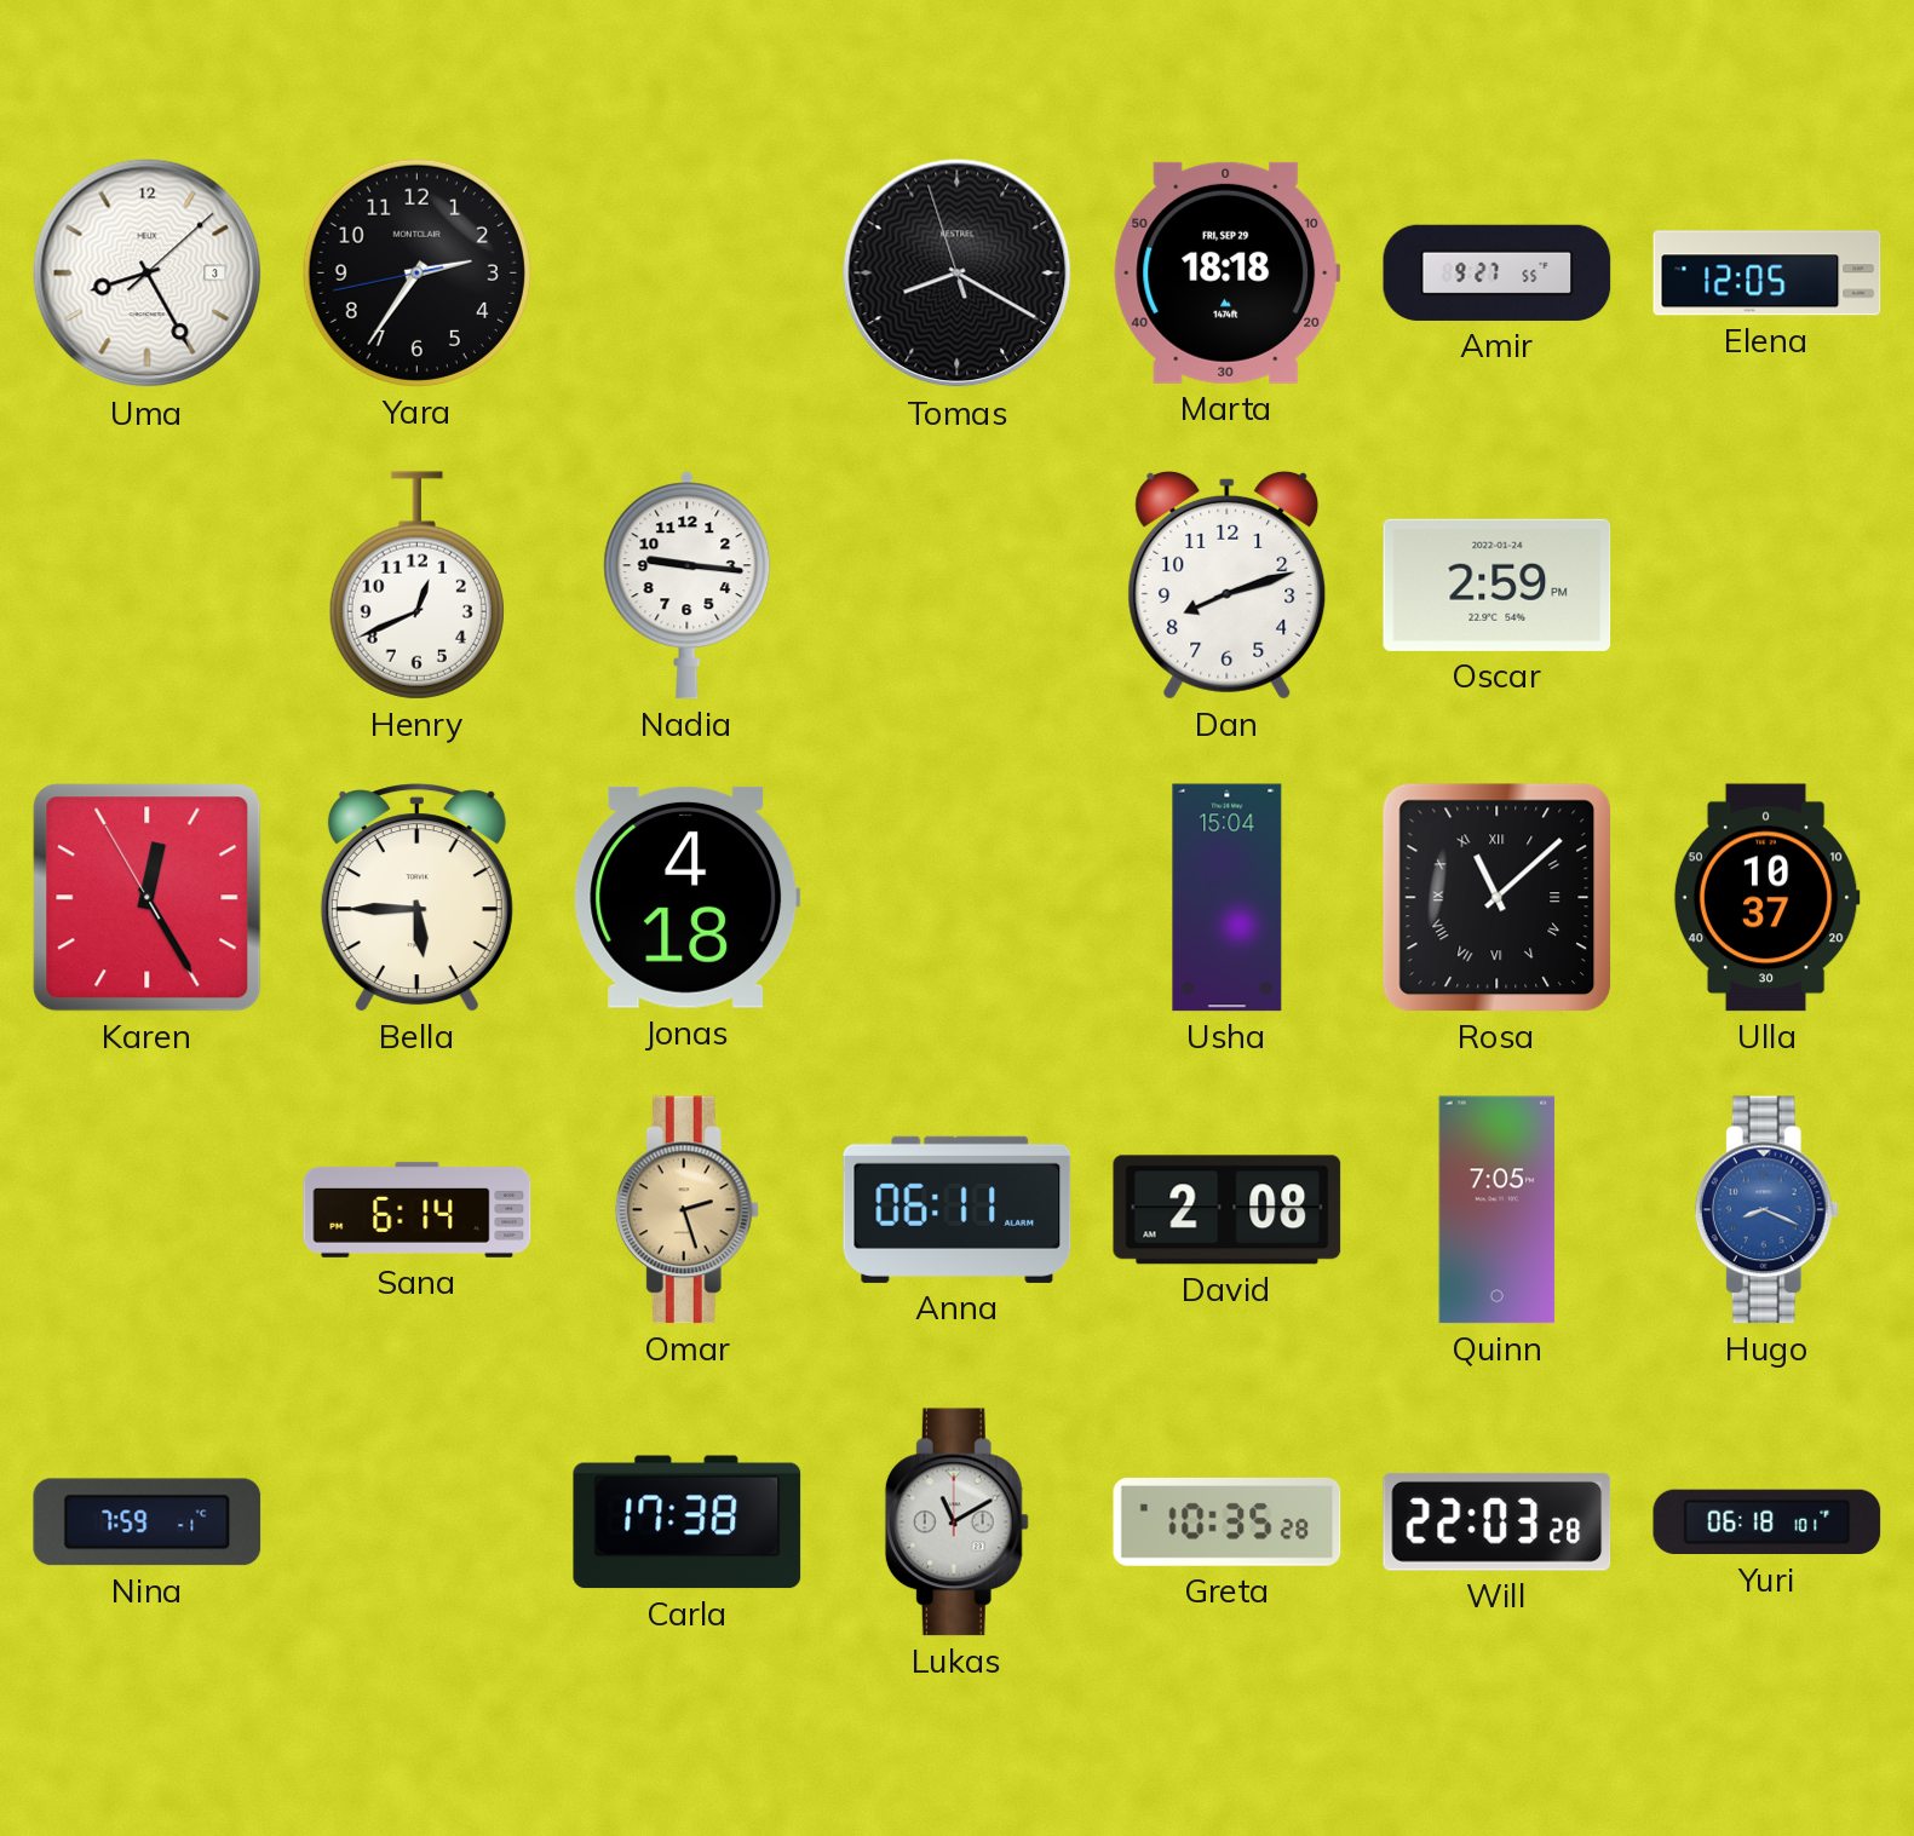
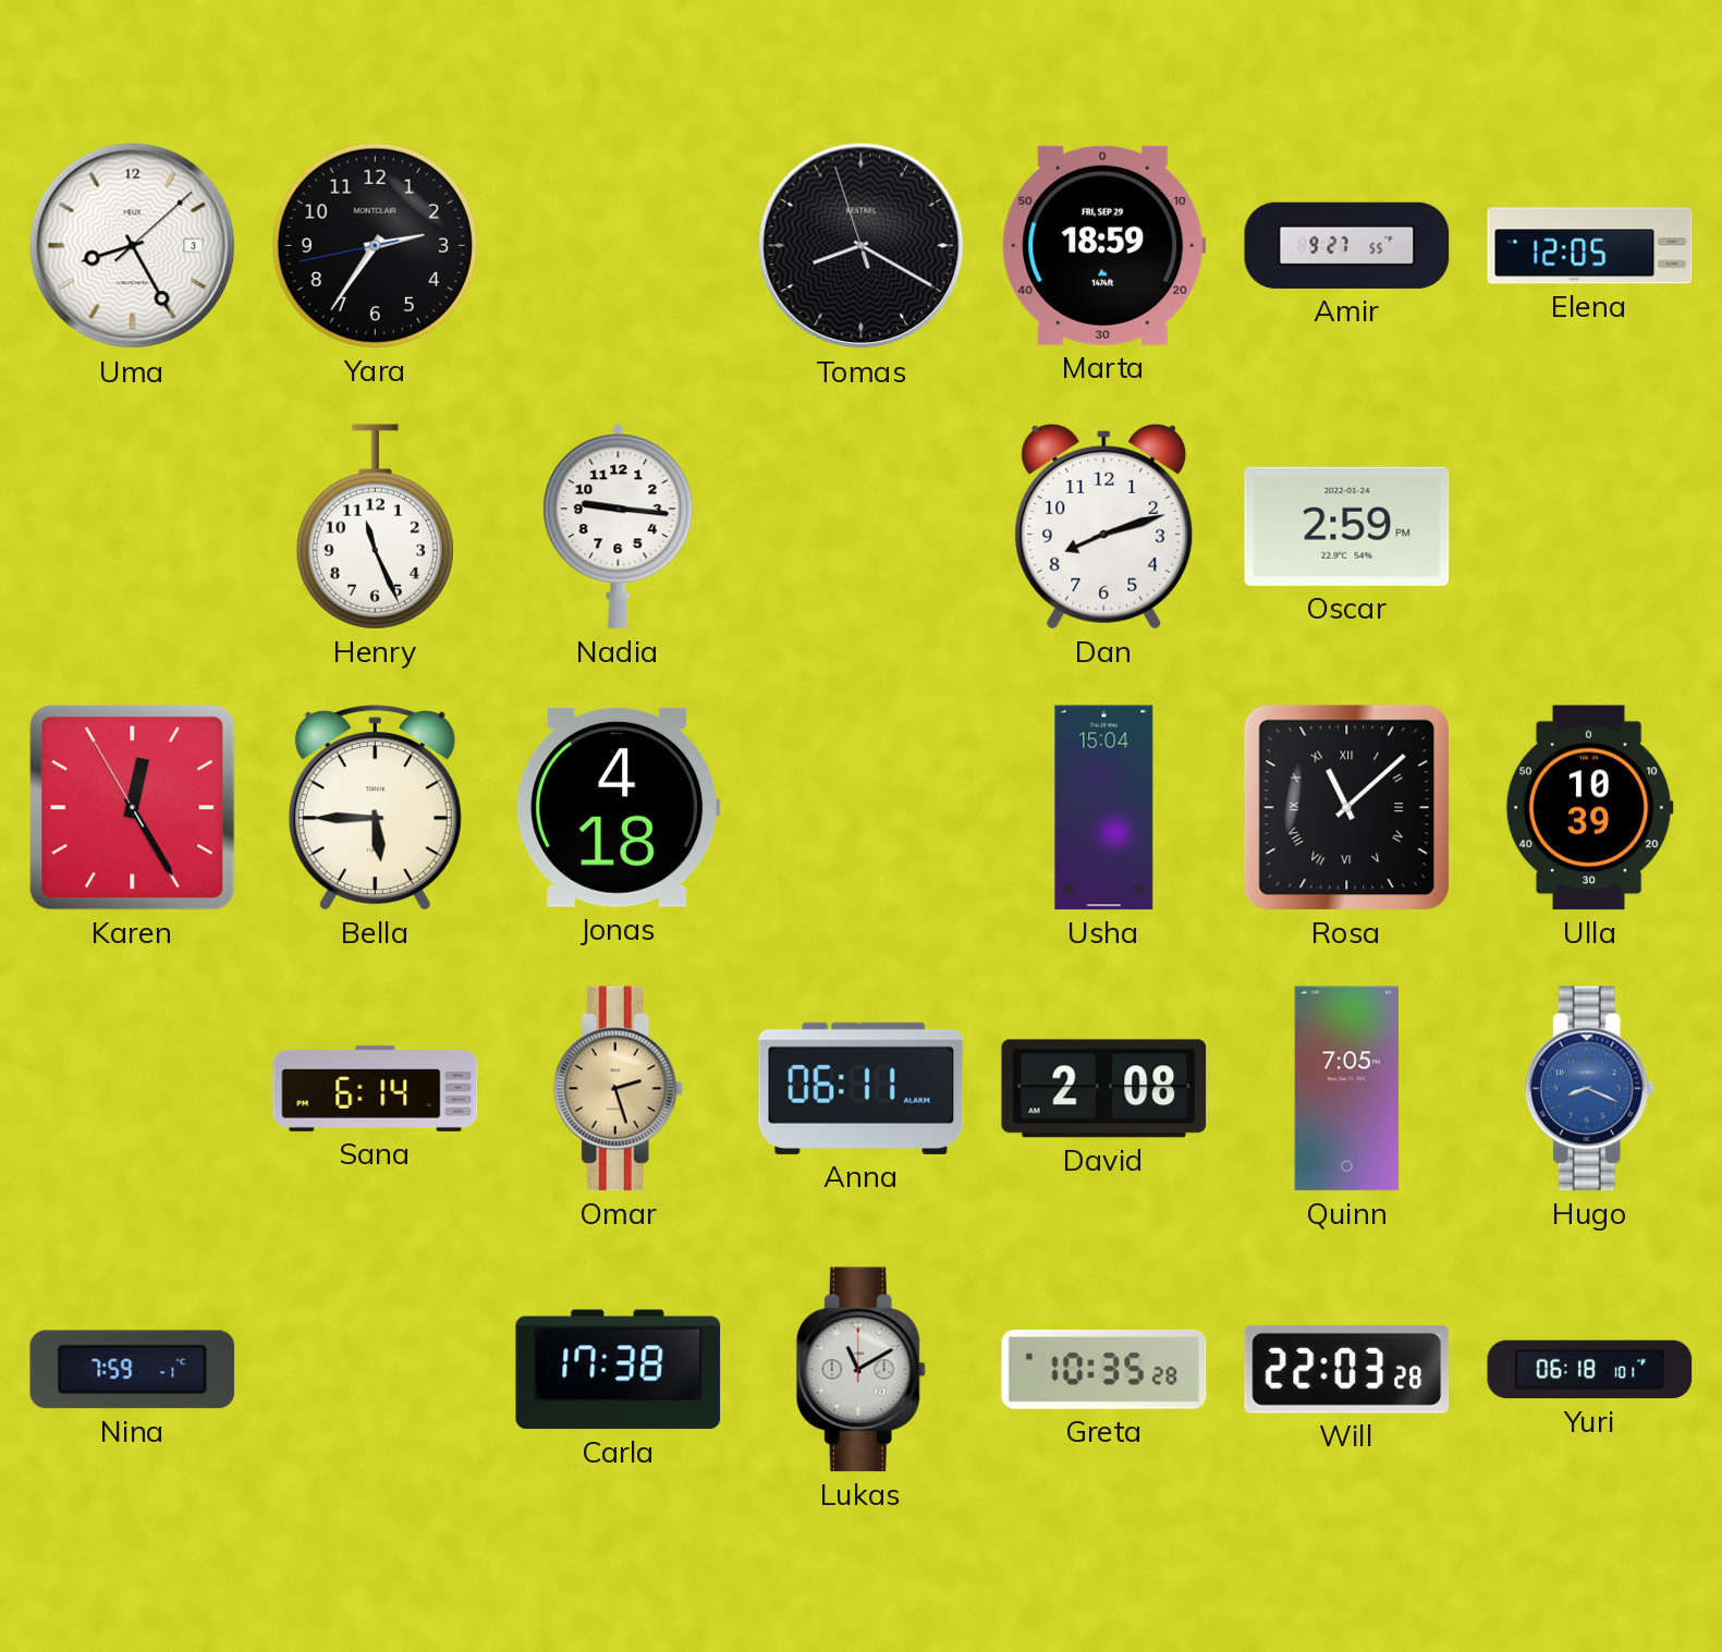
Marta: 18:18 -> 18:59
Henry: 12:41 -> 11:26
Ulla: 10:37 -> 10:39
